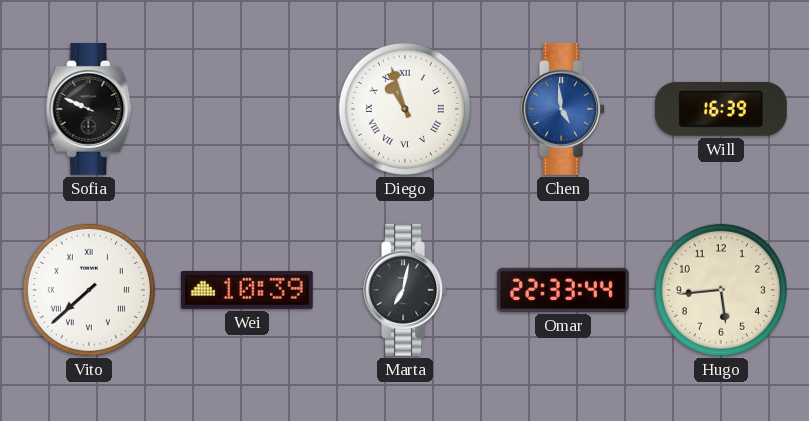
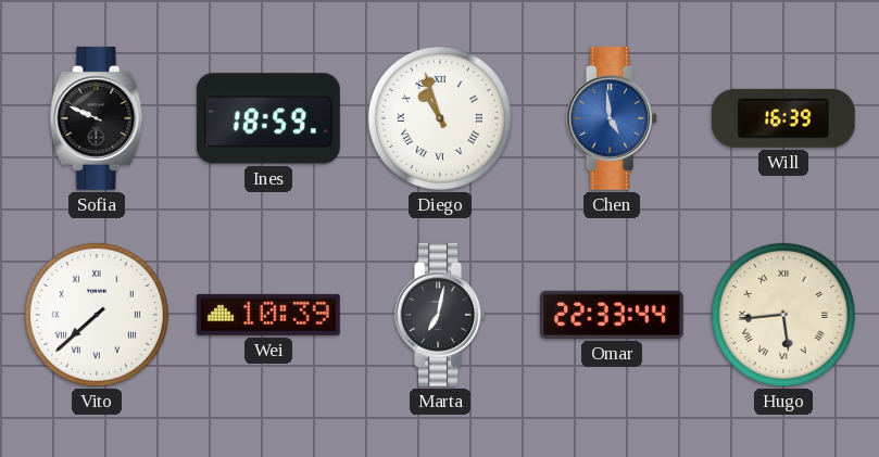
Ines: none -> 18:59
Hugo numerals: Arabic -> Roman
